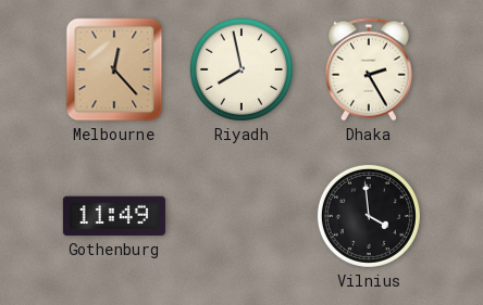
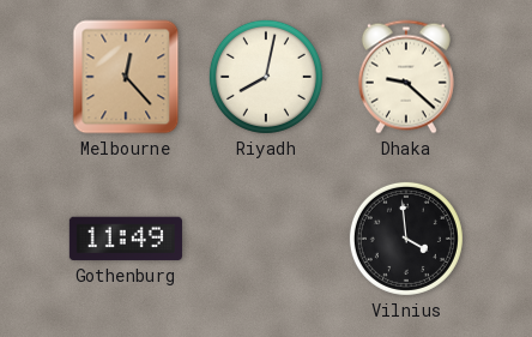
Riyadh: 7:58 -> 8:02
Dhaka: 2:25 -> 9:22
